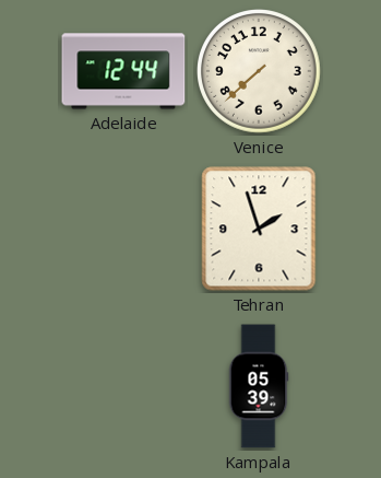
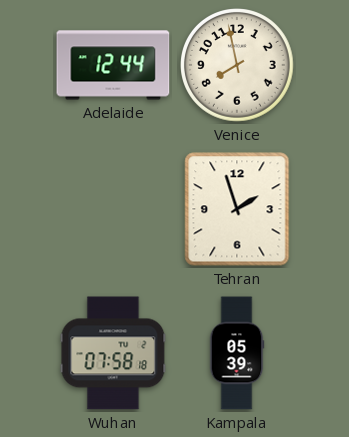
Venice: 7:38 -> 7:58
Wuhan: none -> 07:58
